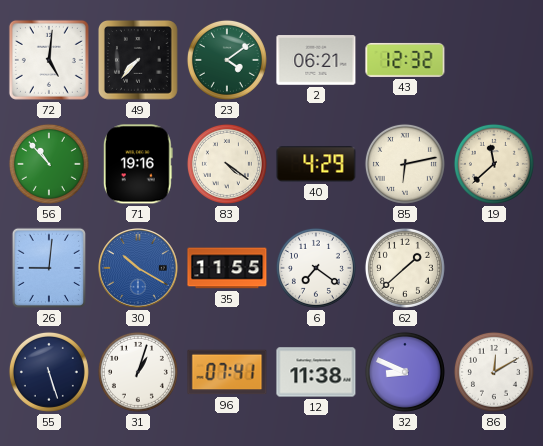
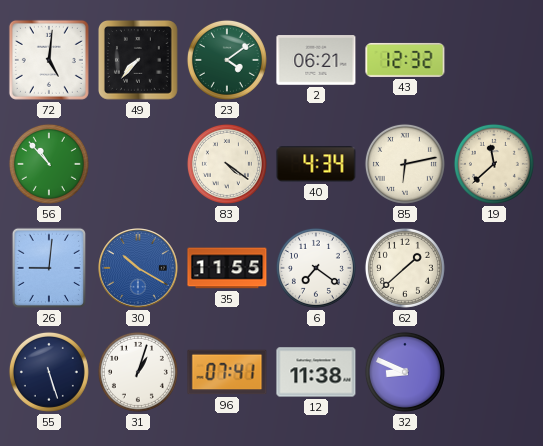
71: 19:16 -> none
40: 4:29 -> 4:34
86: 12:10 -> none
